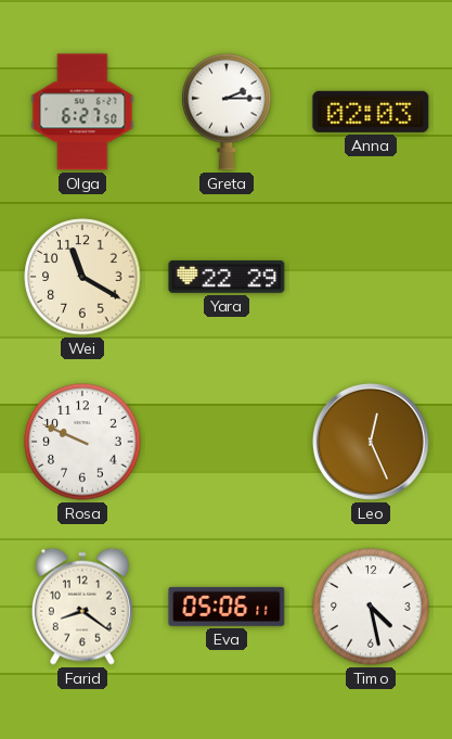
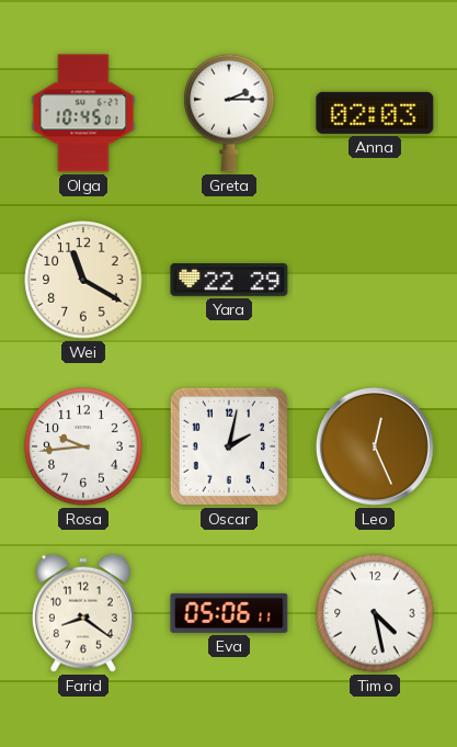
Olga: 6:27 -> 10:45
Rosa: 9:49 -> 9:44
Oscar: none -> 2:02
